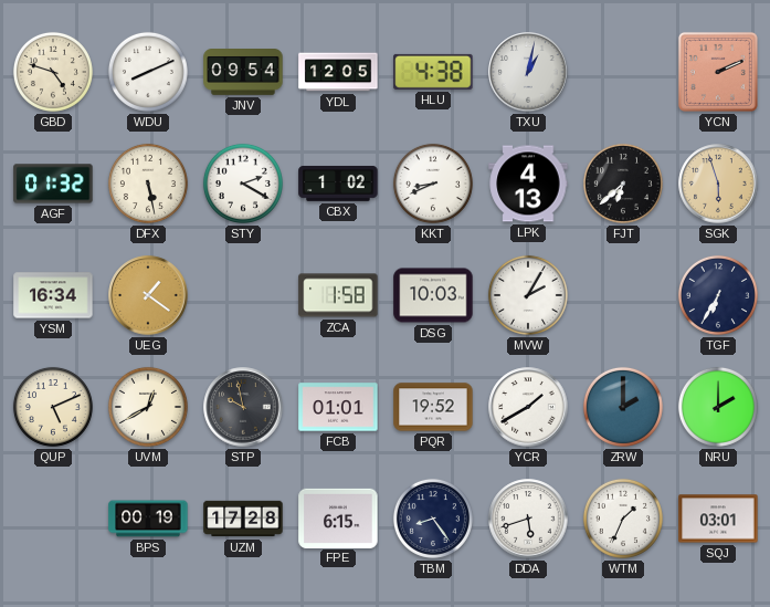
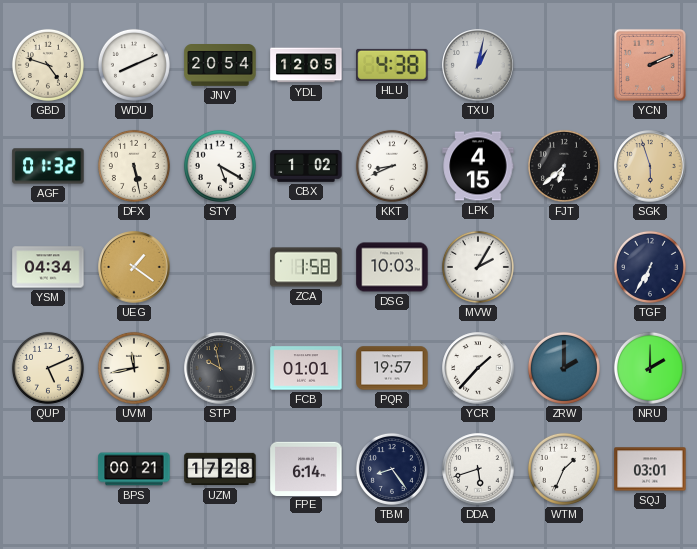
JNV: 09:54 -> 20:54
STY: 2:20 -> 5:20
LPK: 4:13 -> 4:15
YSM: 16:34 -> 04:34
UVM: 12:40 -> 11:43
PQR: 19:52 -> 19:57
YCR: 1:40 -> 1:37
BPS: 00:19 -> 00:21
FPE: 6:15 -> 6:14
